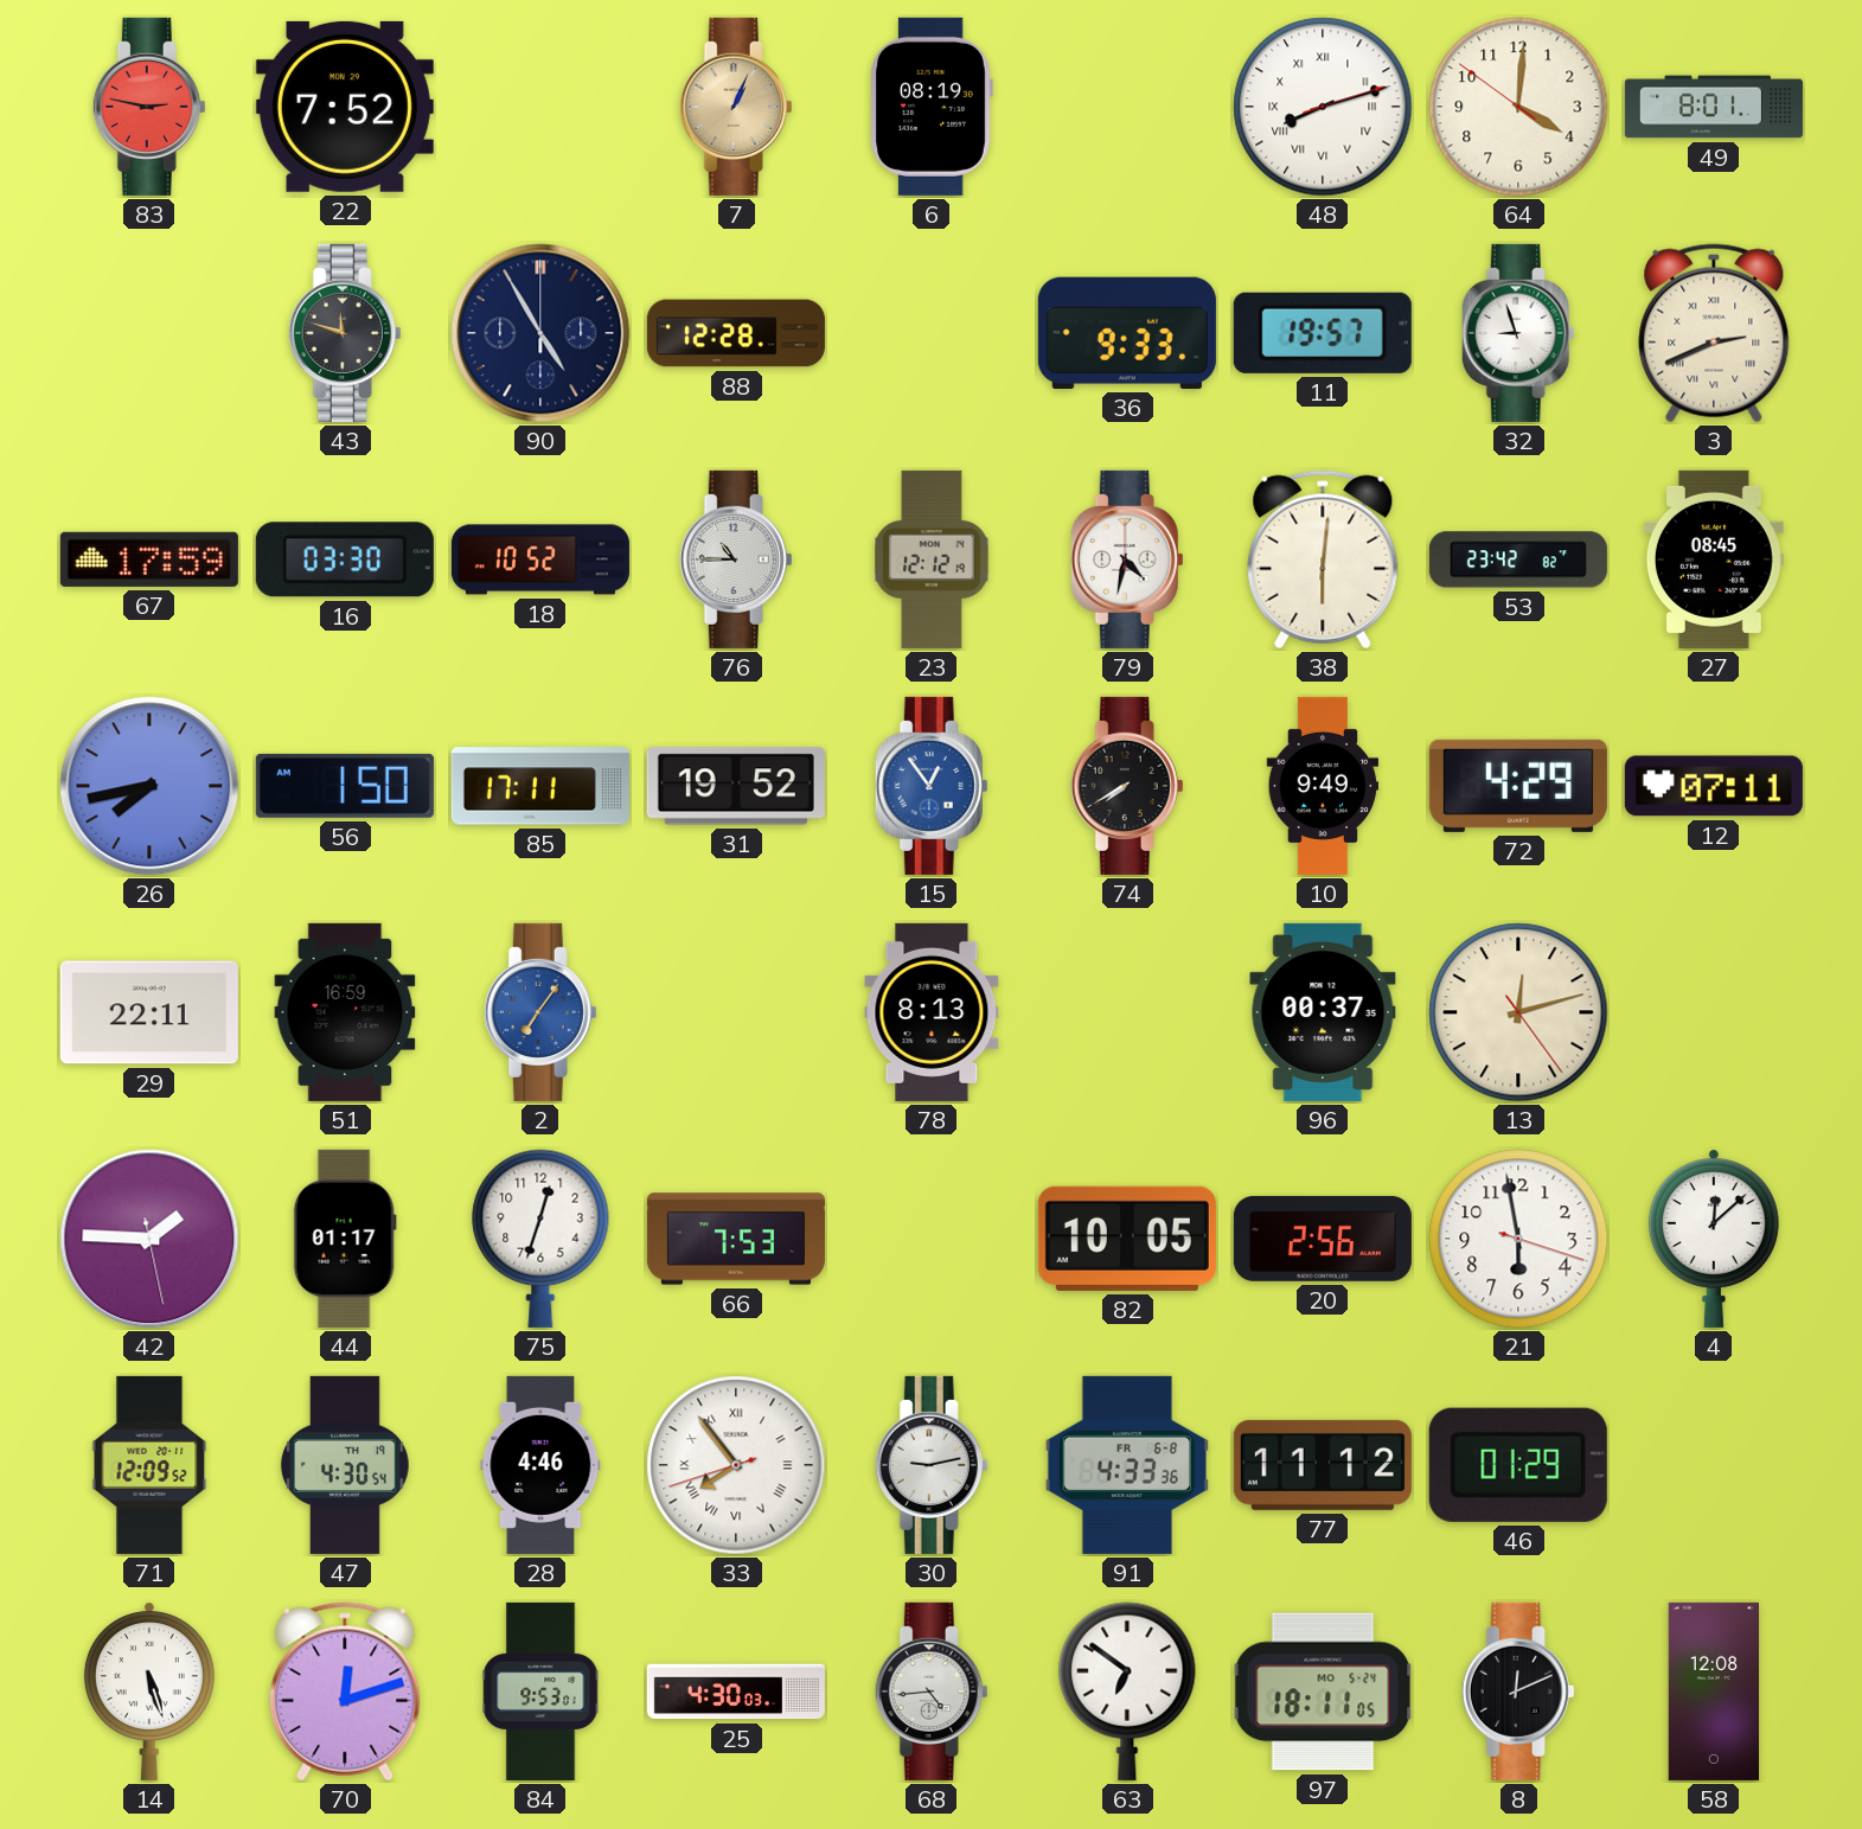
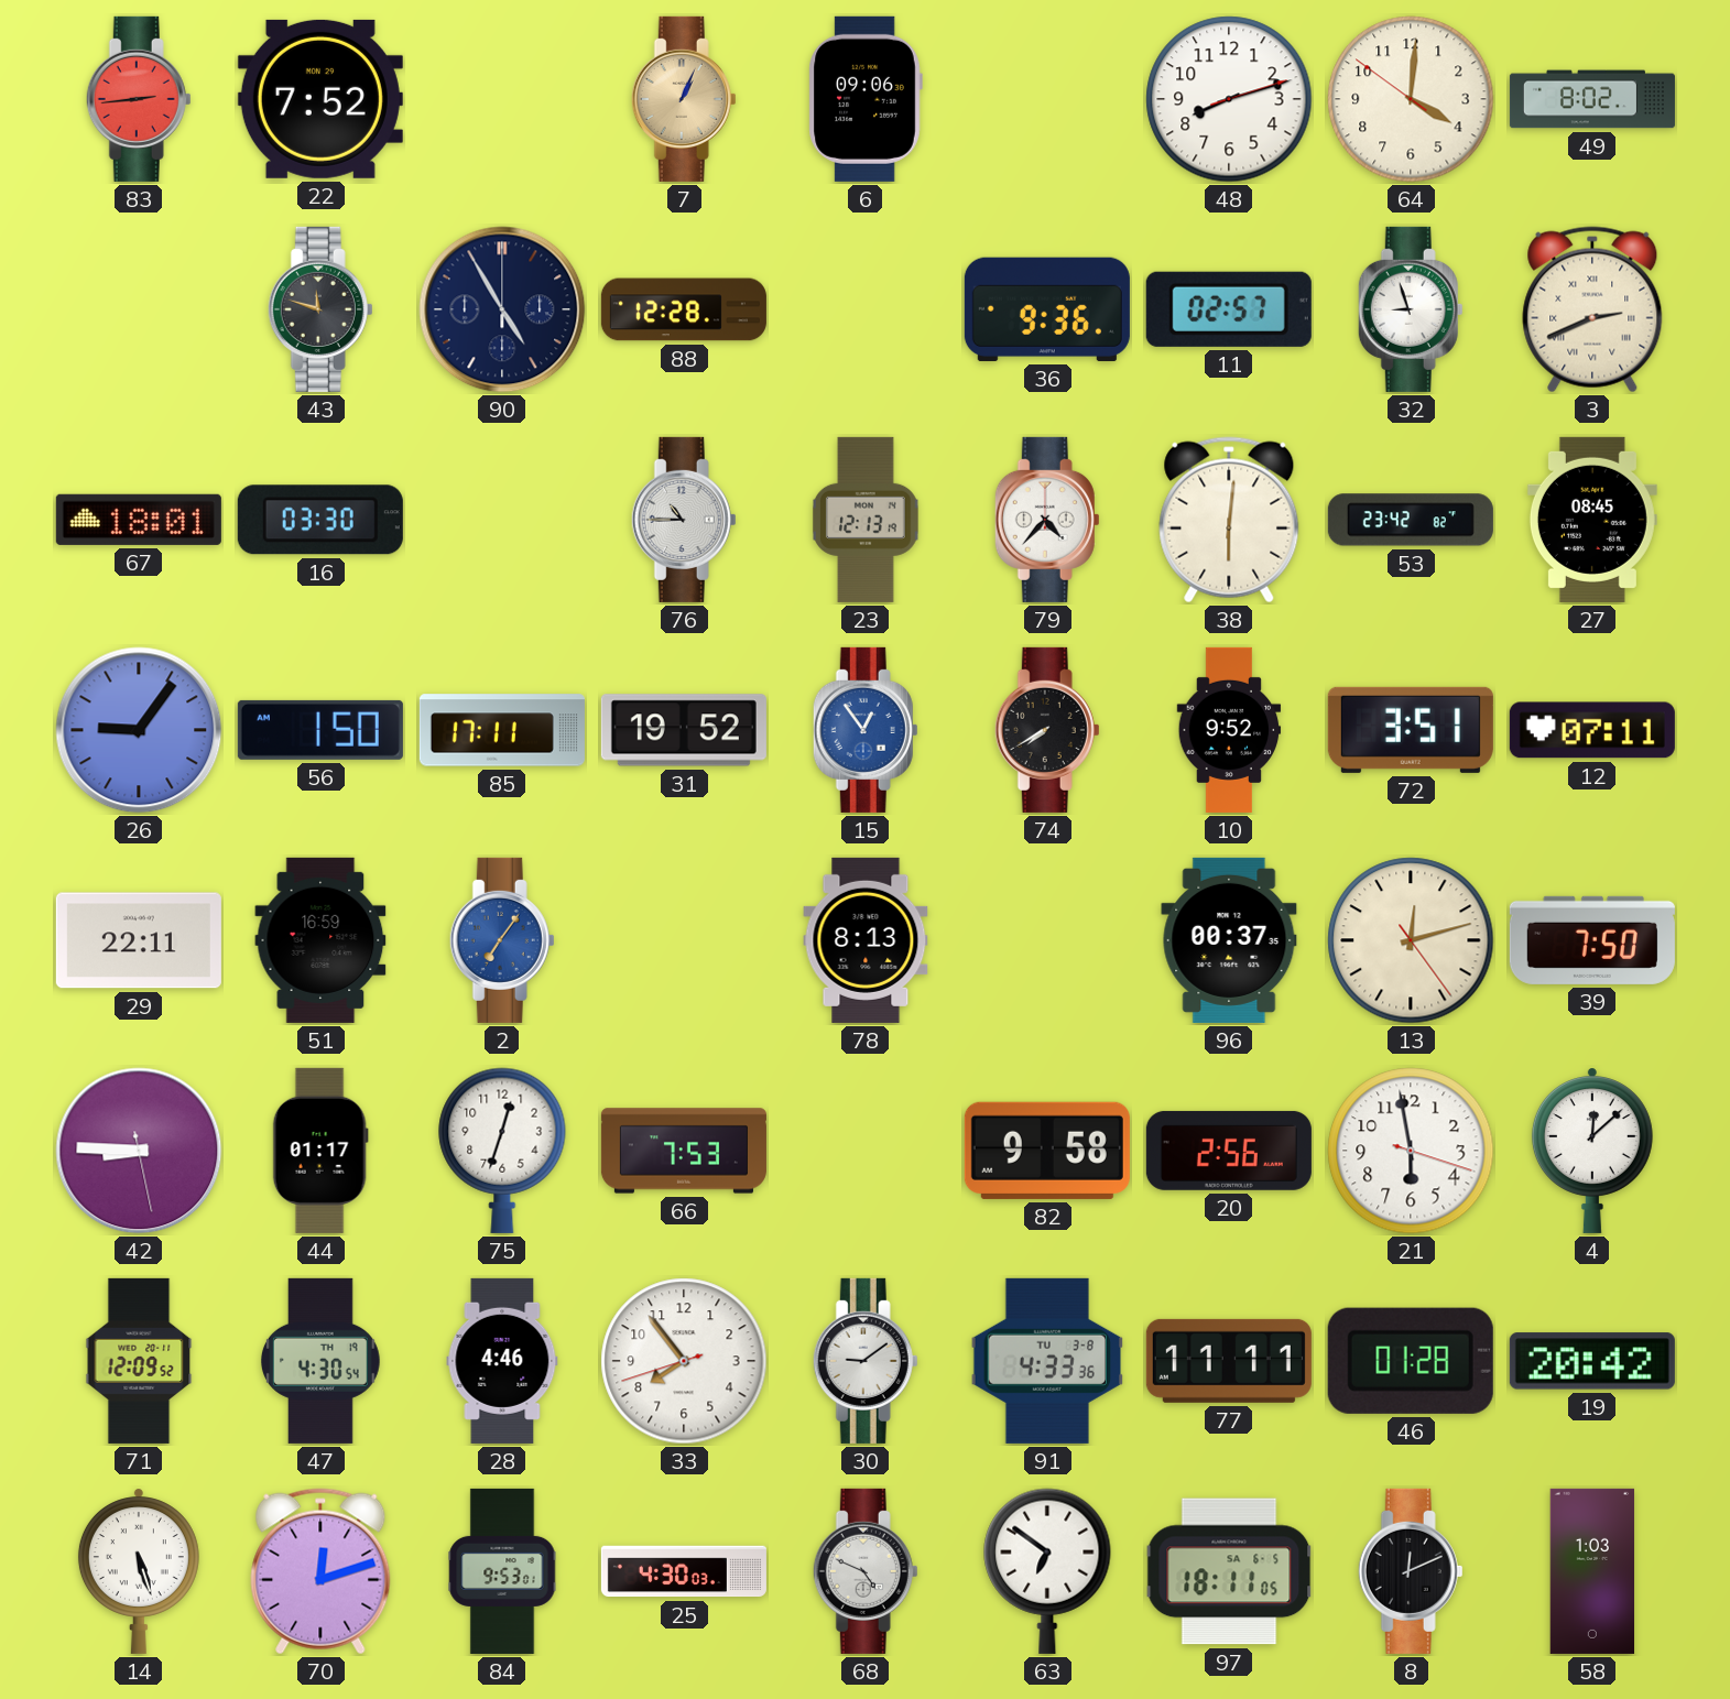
83: 2:47 -> 2:44
6: 08:19 -> 09:06
48 numerals: Roman -> Arabic
49: 8:01 -> 8:02
36: 9:33 -> 9:36
11: 19:57 -> 02:57
67: 17:59 -> 18:01
18: 10:52 -> none
23: 12:12 -> 12:13
79: 4:32 -> 4:37
26: 7:43 -> 9:06
10: 9:49 -> 9:52
72: 4:29 -> 3:51
39: none -> 7:50
42: 1:45 -> 8:45
82: 10:05 -> 9:58
33 numerals: Roman -> Arabic
30: 9:13 -> 9:09
91 date: FR 6-8 -> TU 3-8
77: 11:12 -> 11:11
46: 01:29 -> 01:28
19: none -> 20:42
68: 4:44 -> 4:49
97 date: MO 5-24 -> SA 6-5
58: 12:08 -> 1:03
